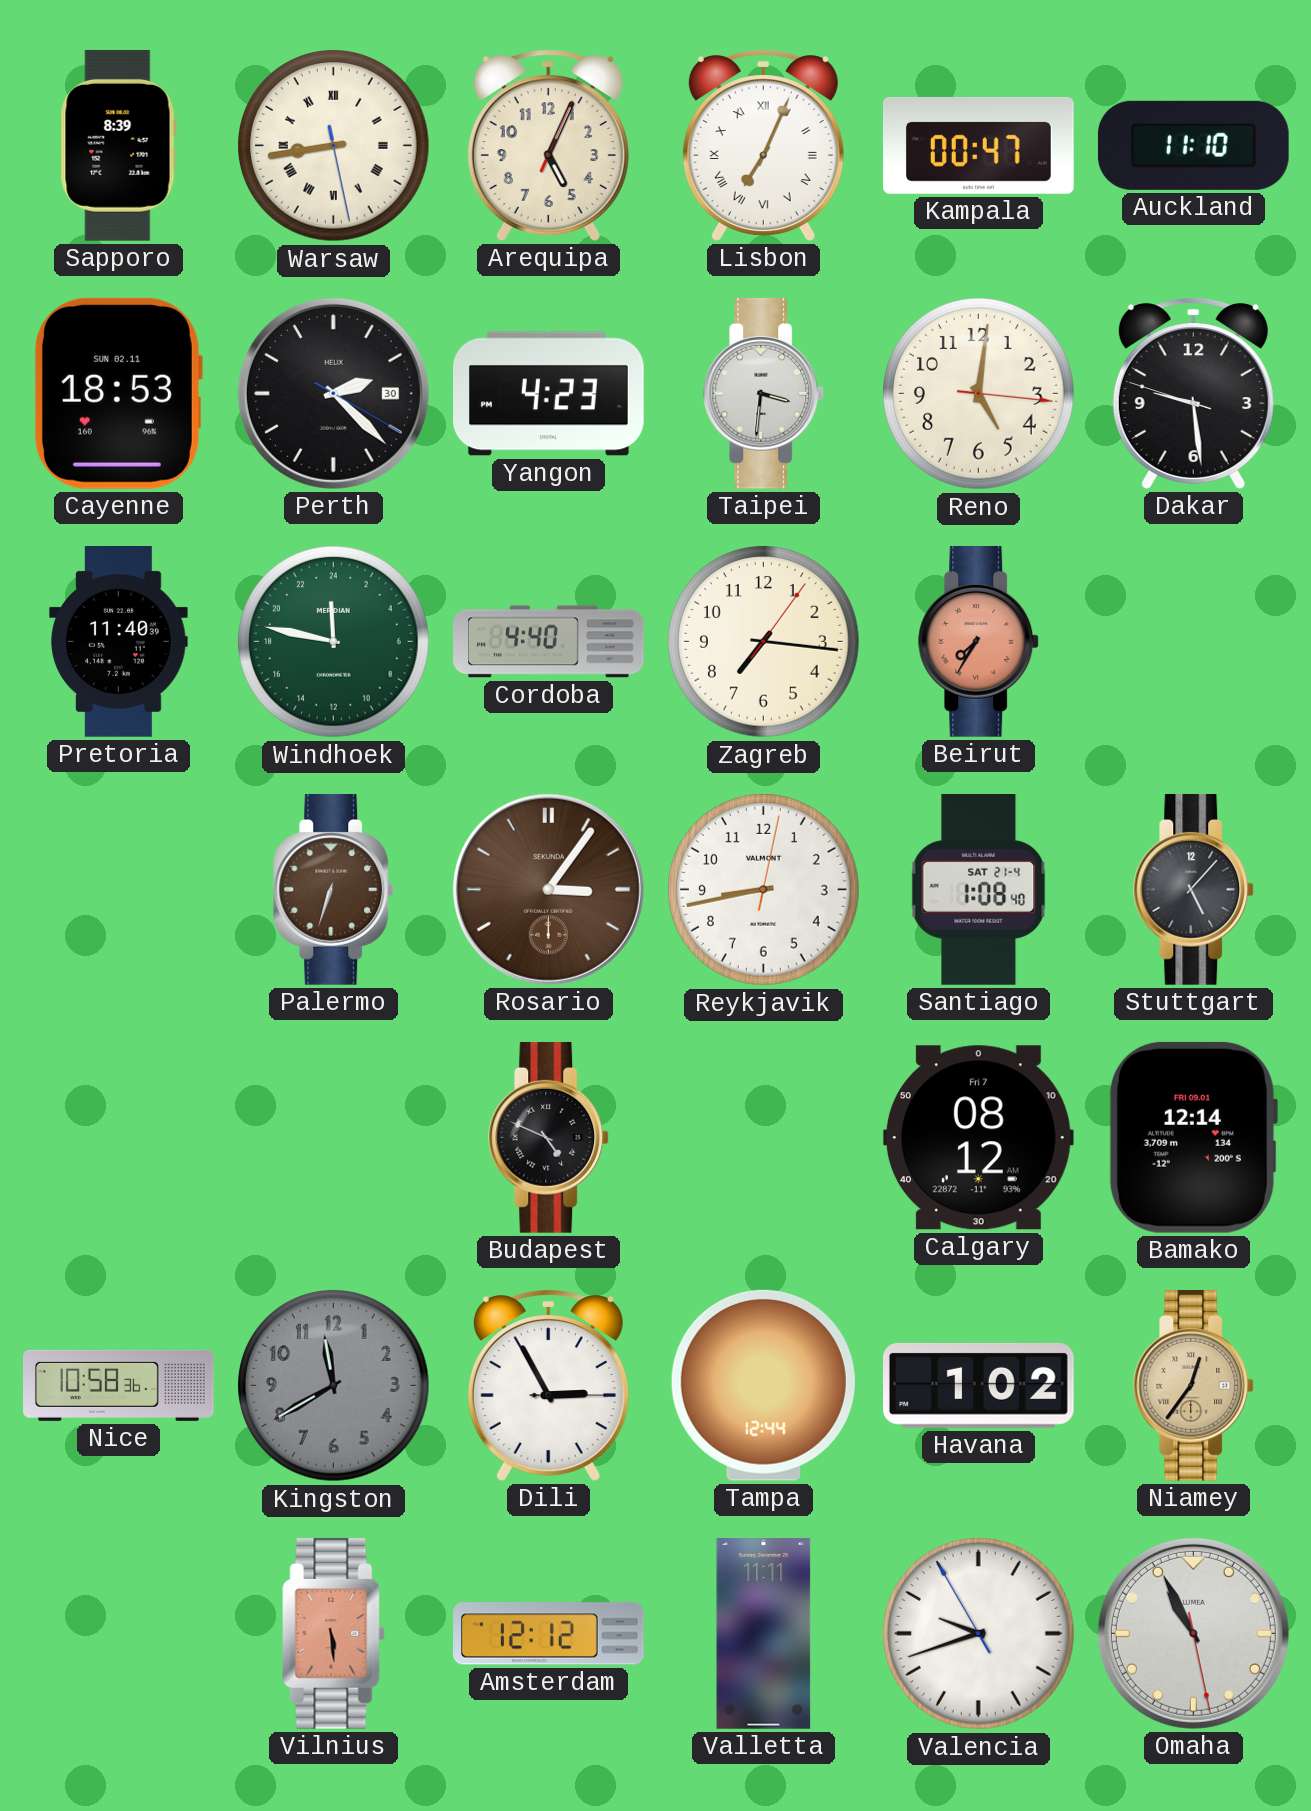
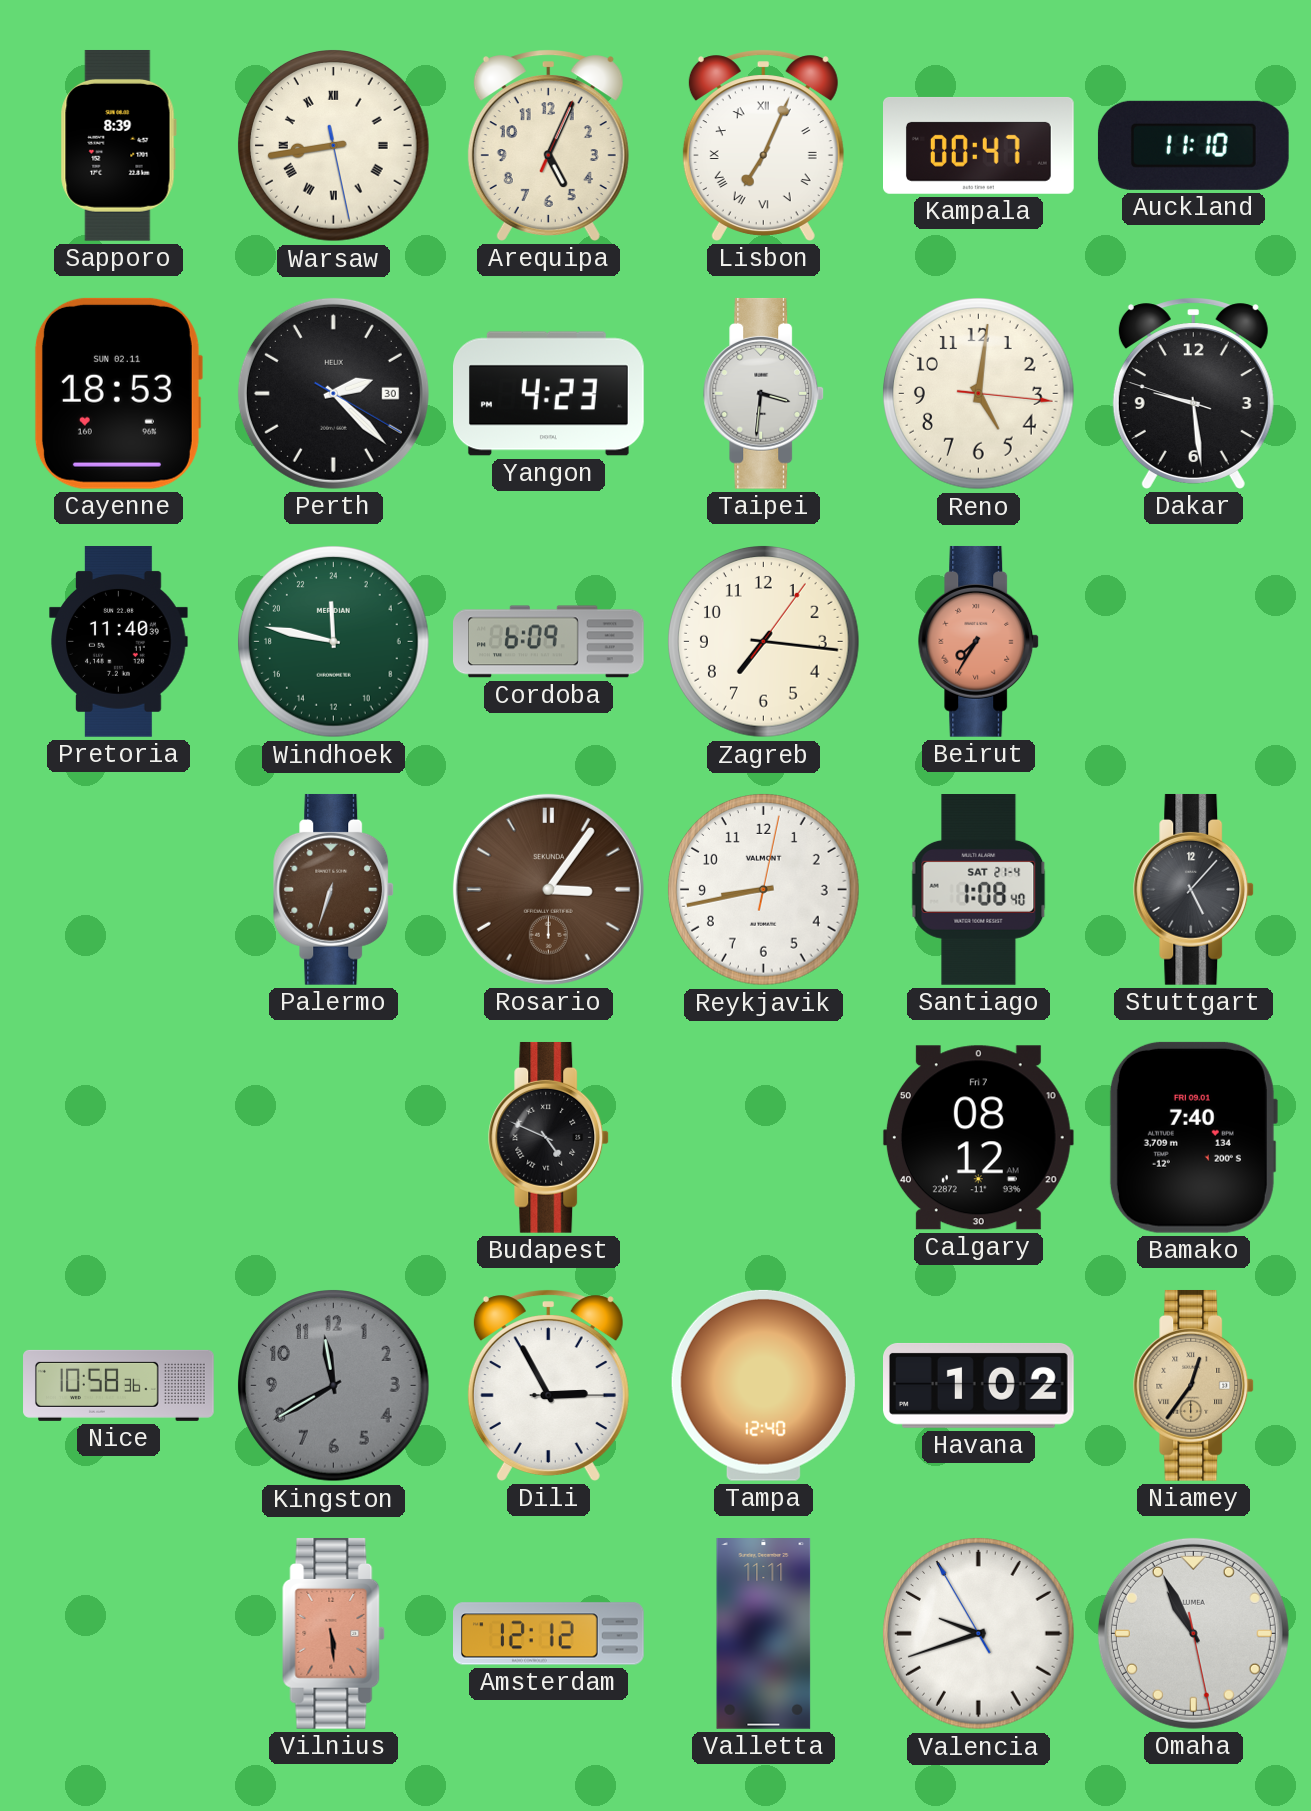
Cordoba: 4:40 -> 6:09
Bamako: 12:14 -> 7:40
Tampa: 12:44 -> 12:40
